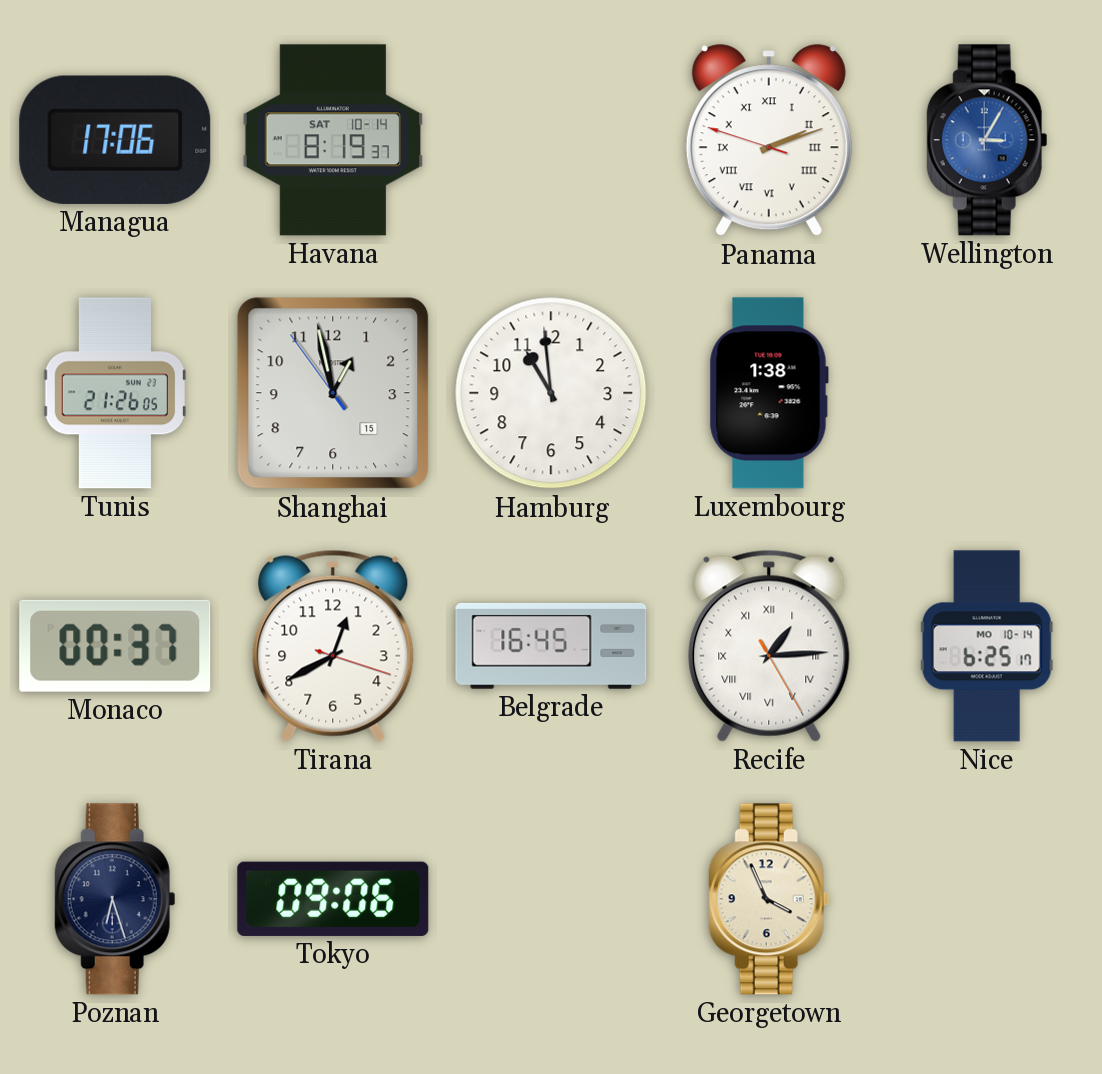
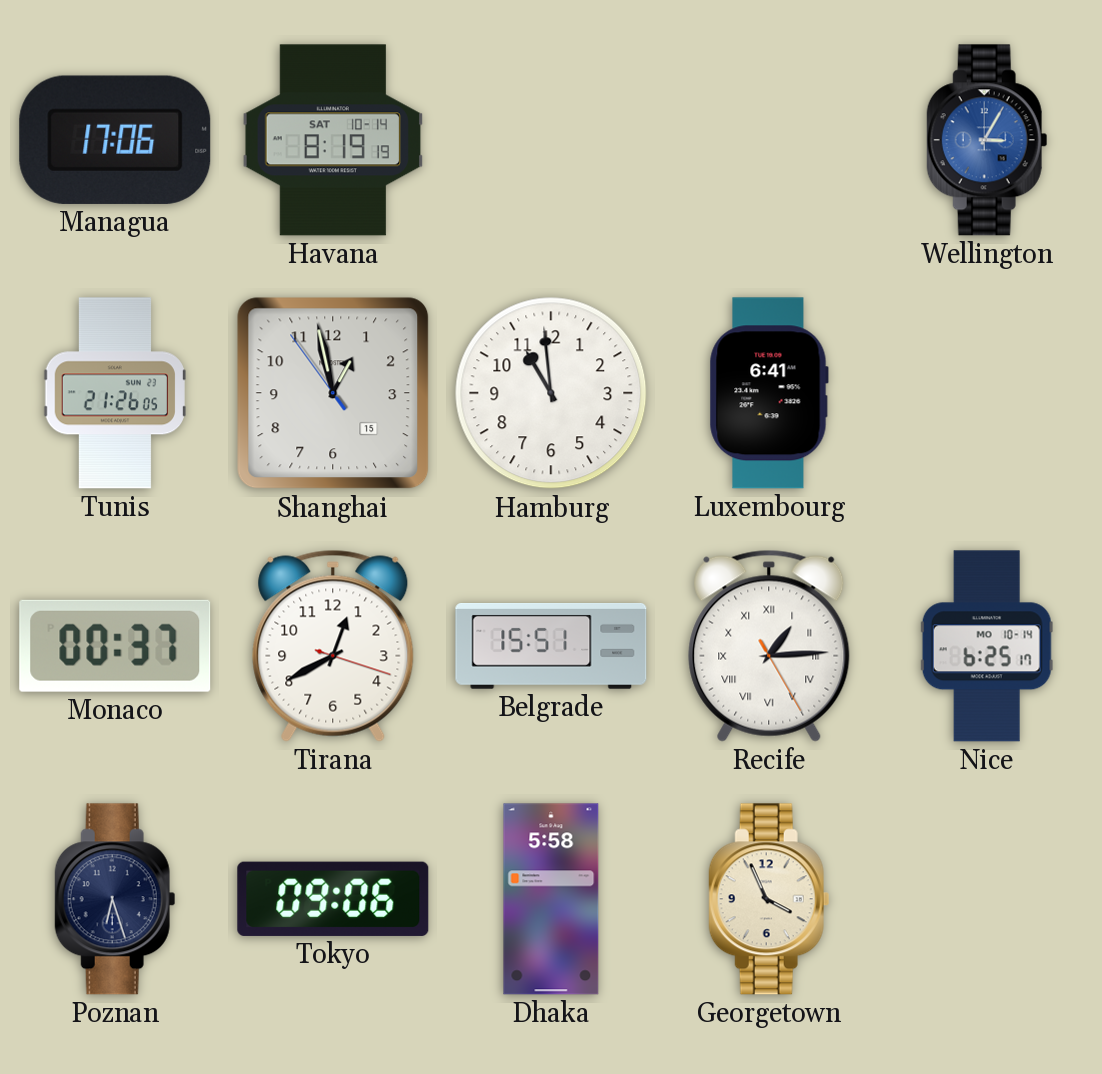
Havana: 8:19:37 -> 8:19:19
Panama: 2:11 -> none
Luxembourg: 1:38 -> 6:41
Belgrade: 16:45 -> 15:51
Dhaka: none -> 5:58
